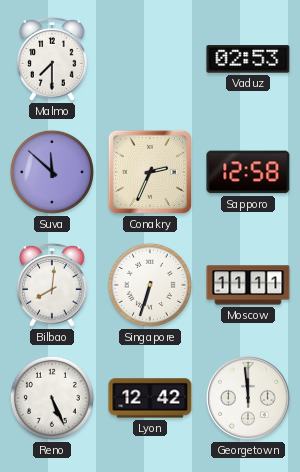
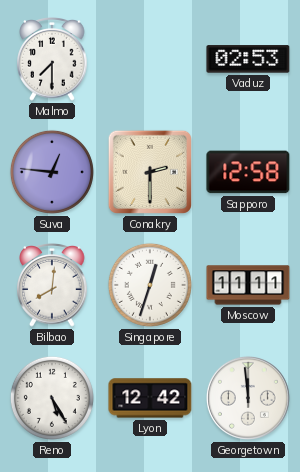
Suva: 11:52 -> 12:46
Conakry: 2:34 -> 2:30
Singapore: 6:33 -> 12:33
Reno: 5:26 -> 5:25
